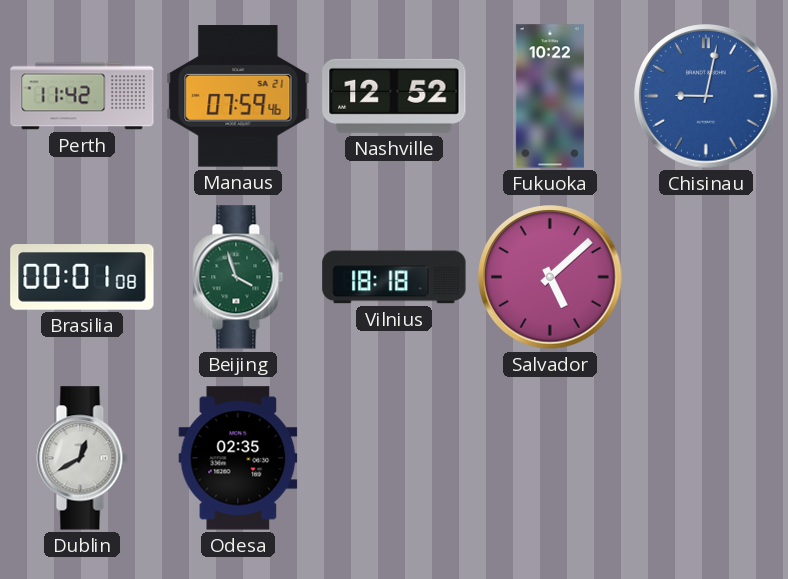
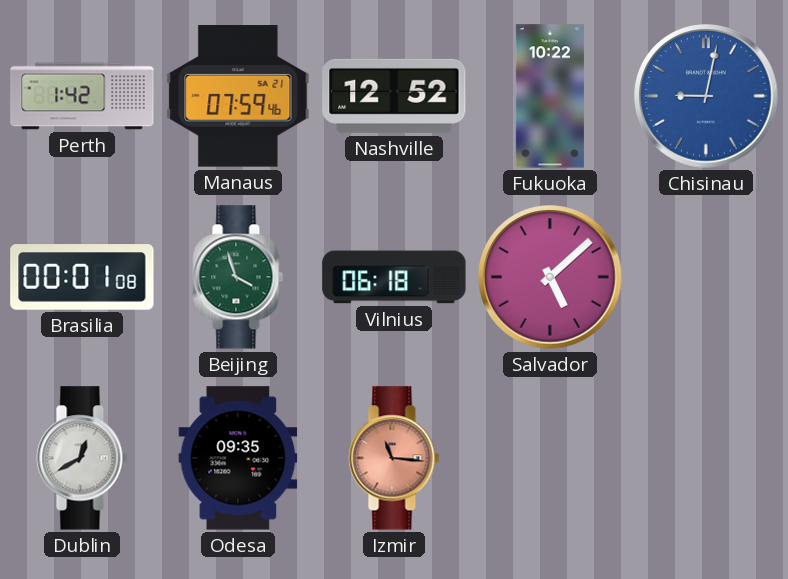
Perth: 11:42 -> 1:42
Vilnius: 18:18 -> 06:18
Odesa: 02:35 -> 09:35
Izmir: none -> 11:16
